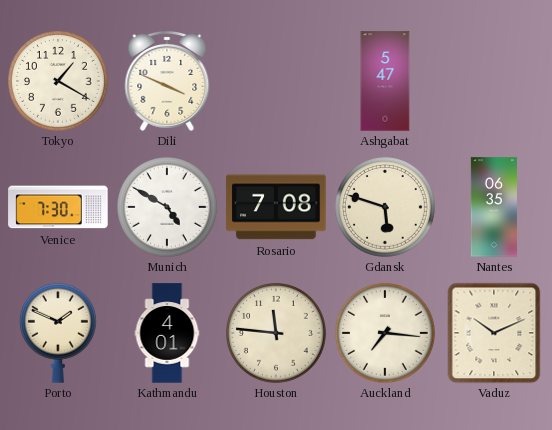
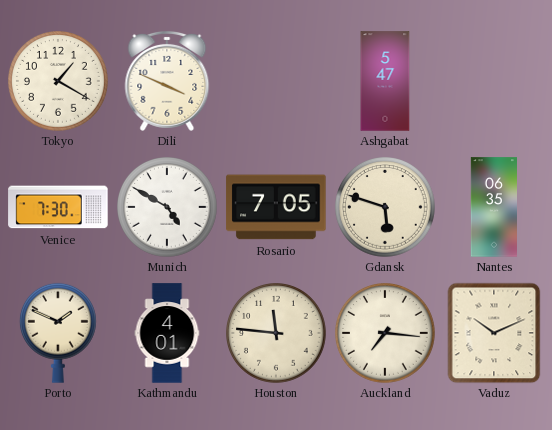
Rosario: 7:08 -> 7:05
